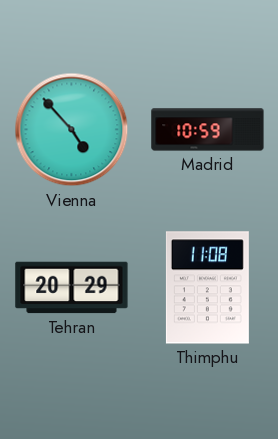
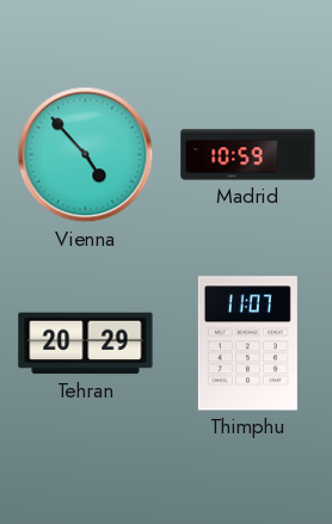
Thimphu: 11:08 -> 11:07
